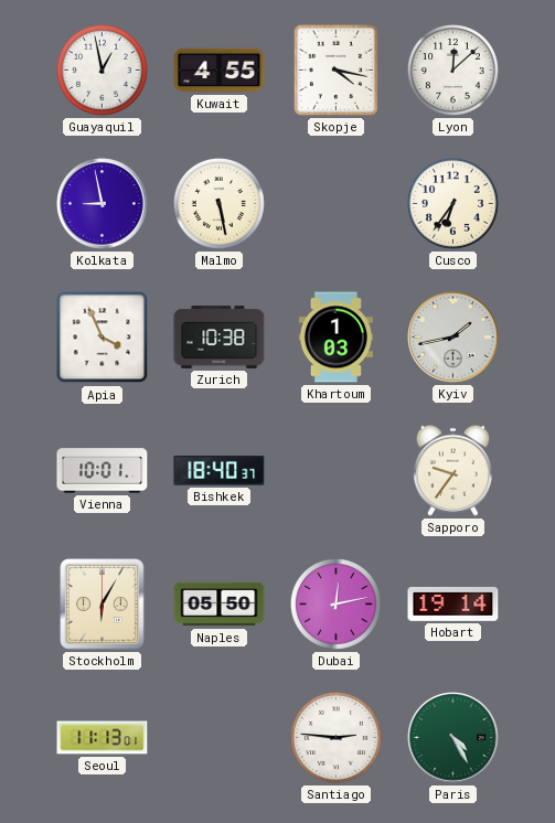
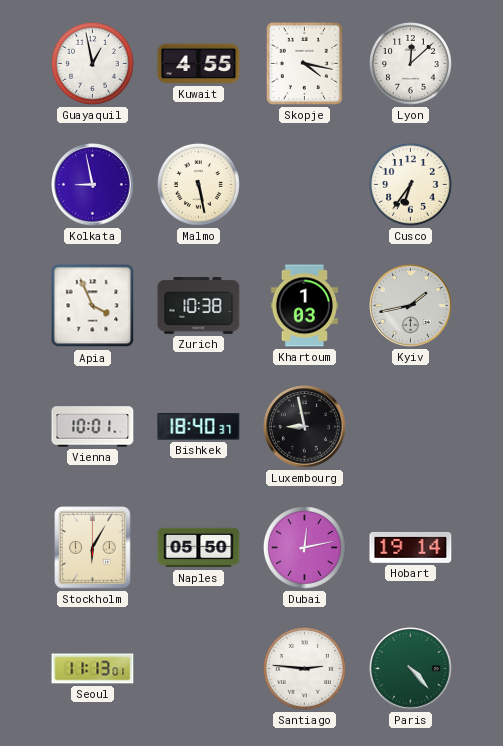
Luxembourg: none -> 8:58
Sapporo: 9:36 -> none
Paris: 4:25 -> 4:23
